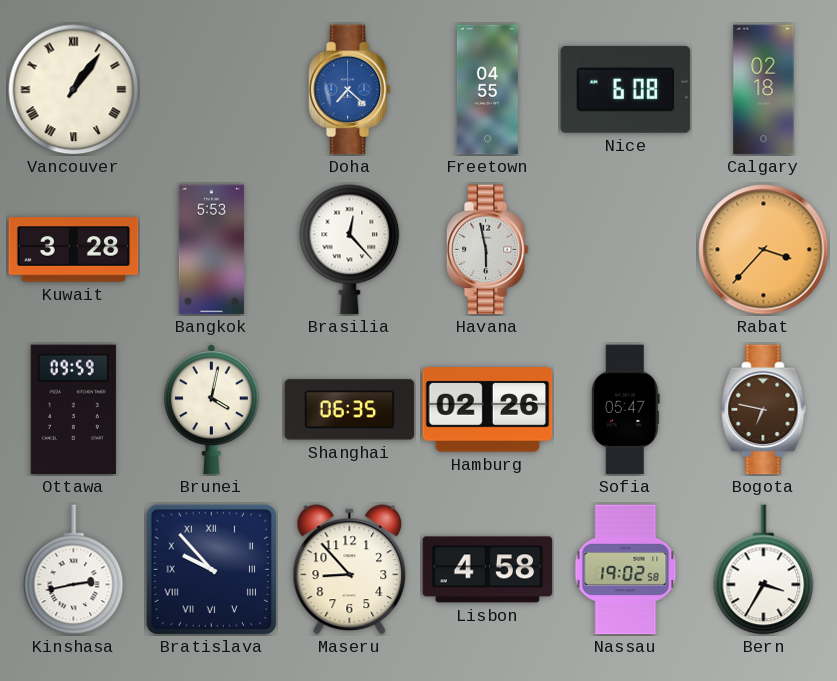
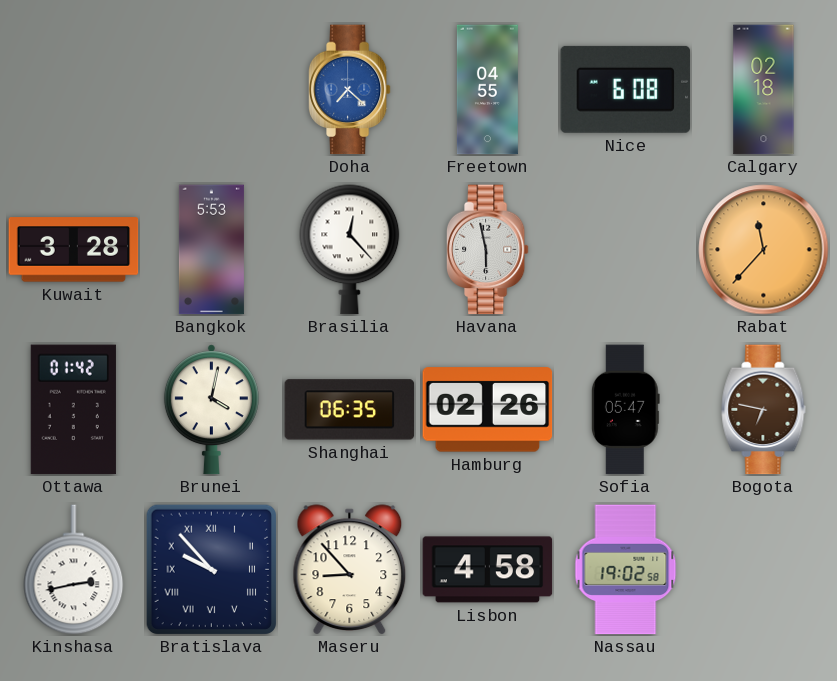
Vancouver: 1:06 -> none
Rabat: 3:37 -> 11:37
Ottawa: 09:59 -> 01:42
Bern: 3:35 -> none
